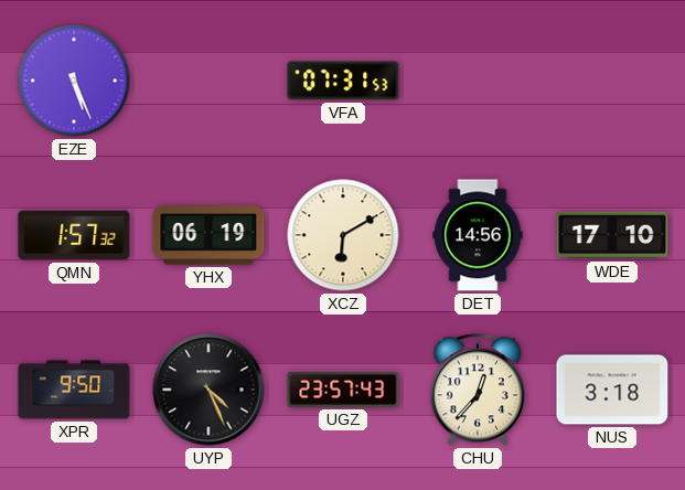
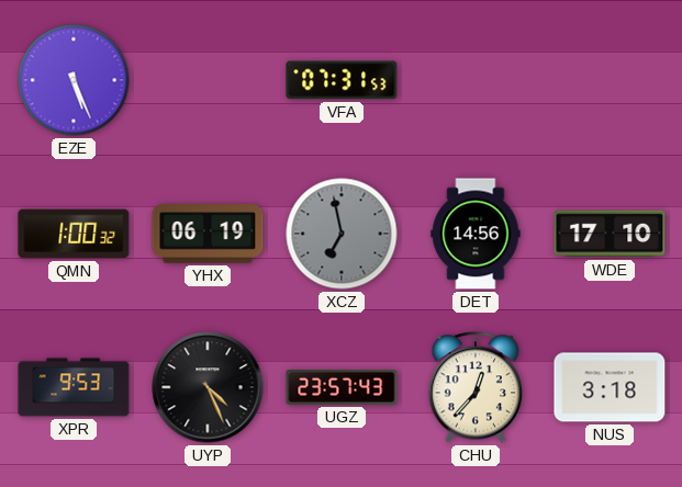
QMN: 1:57 -> 1:00
XCZ: 6:10 -> 6:58
XCZ dial: cream -> grey
XPR: 9:50 -> 9:53
